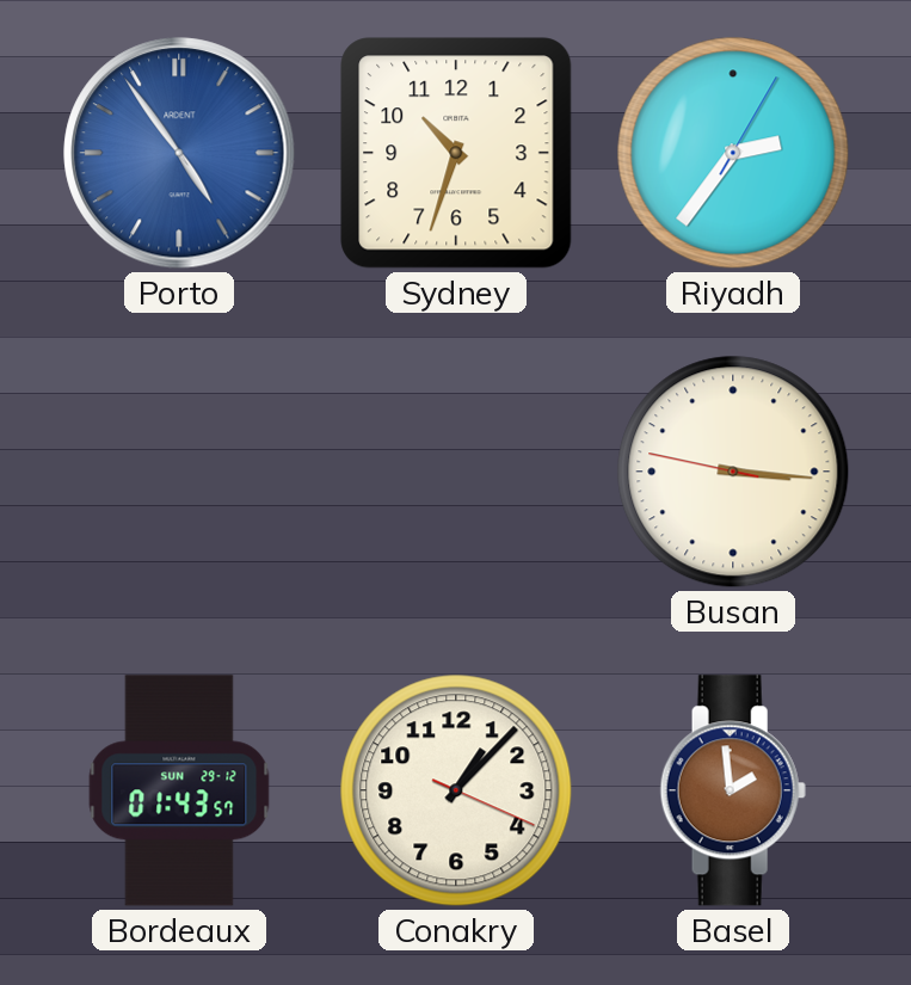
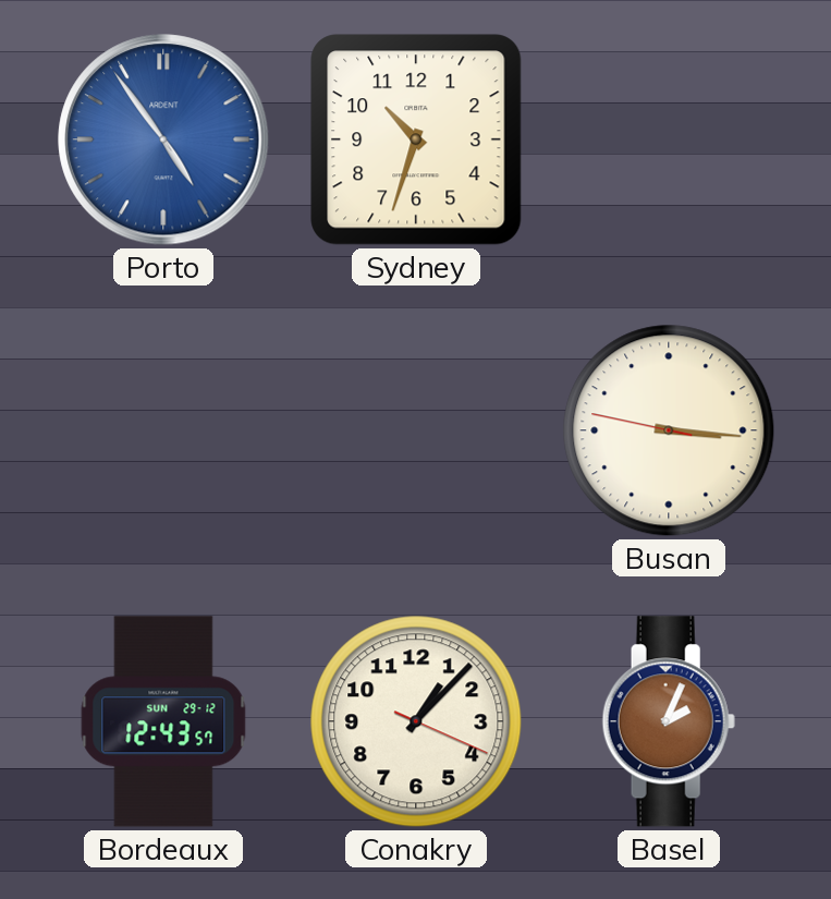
Riyadh: 2:36 -> none
Bordeaux: 01:43 -> 12:43
Basel: 1:59 -> 2:04
